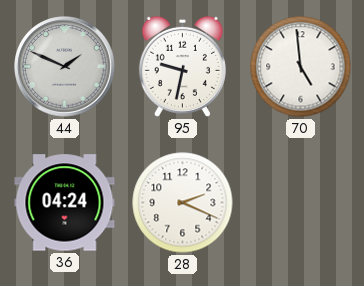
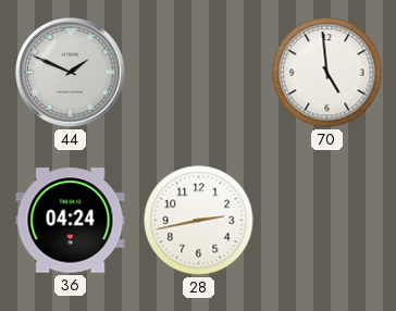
95: 9:32 -> none
28: 2:19 -> 2:43
